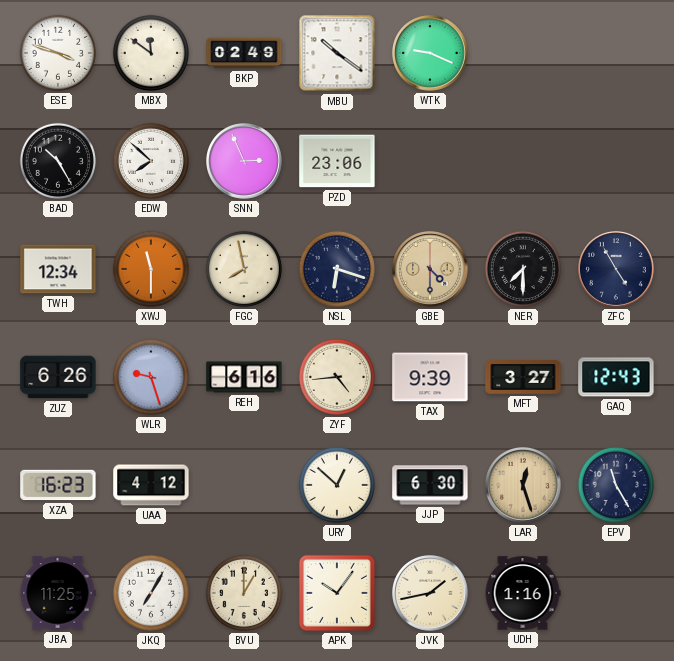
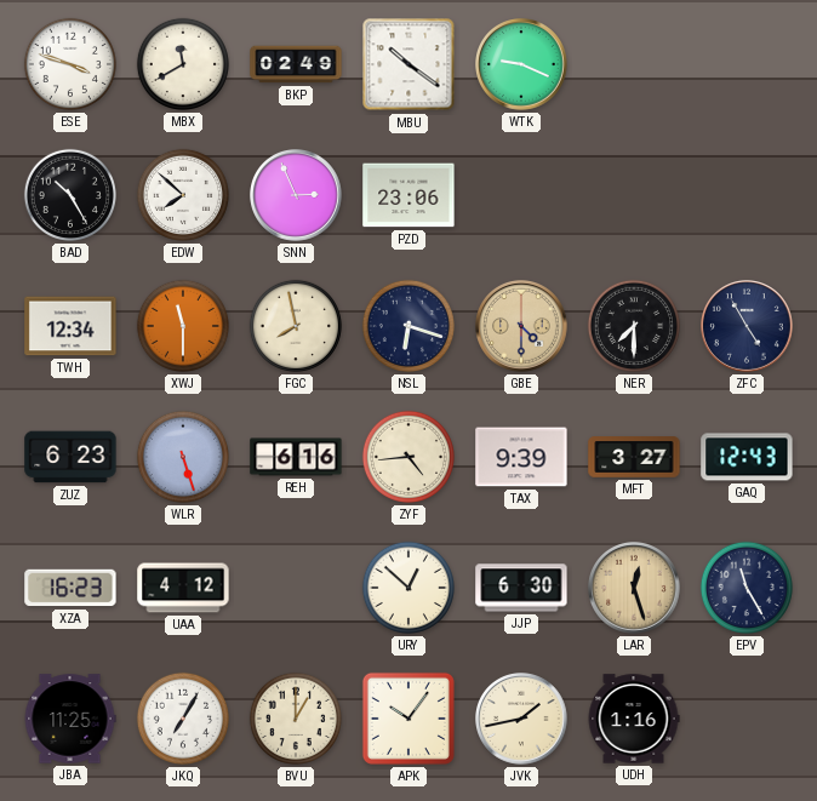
MBX: 11:51 -> 11:40
ZUZ: 6:26 -> 6:23
WLR: 9:27 -> 5:27
